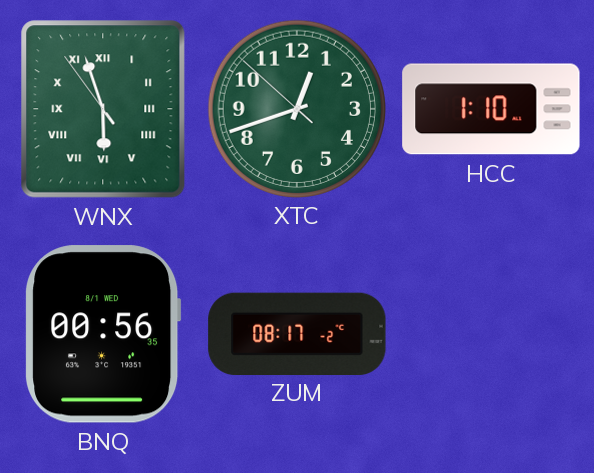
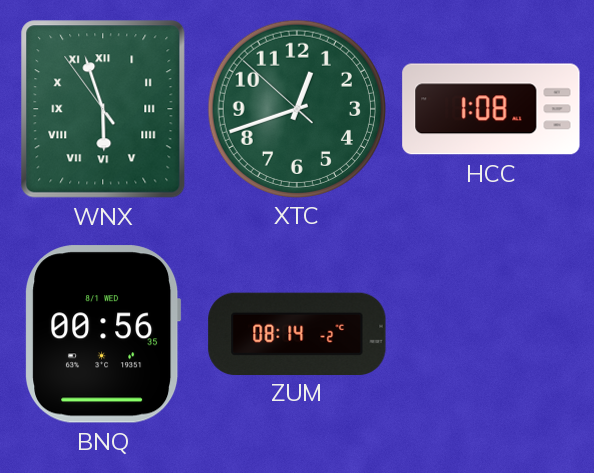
HCC: 1:10 -> 1:08
ZUM: 08:17 -> 08:14
